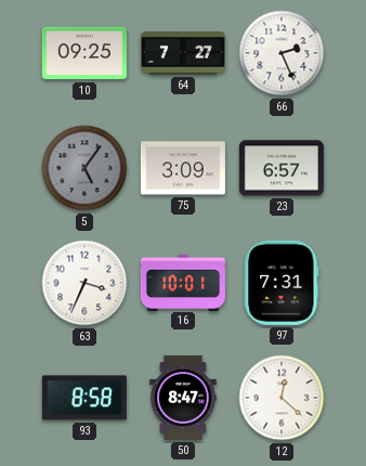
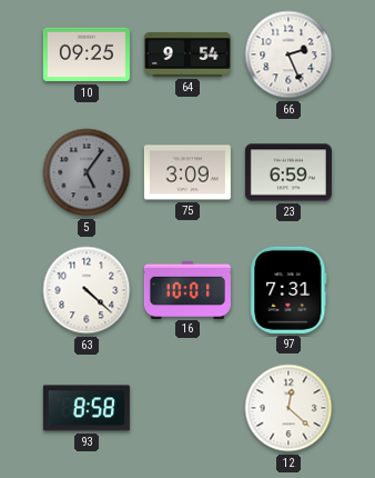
64: 7:27 -> 9:54
23: 6:57 -> 6:59
63: 3:34 -> 4:22
50: 8:47 -> none
